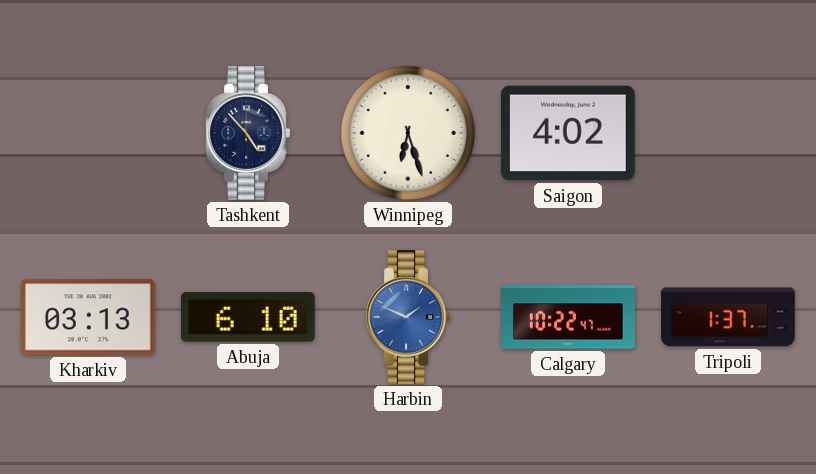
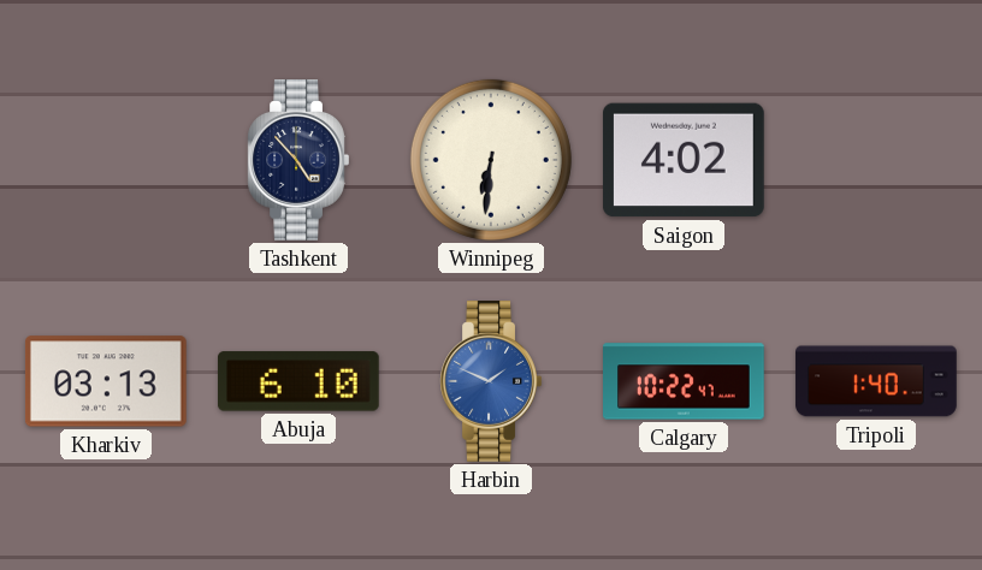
Winnipeg: 6:27 -> 6:31
Tripoli: 1:37 -> 1:40
